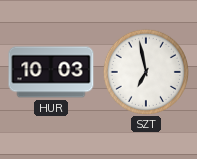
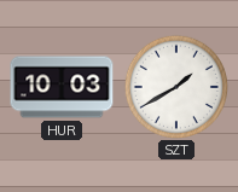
SZT: 6:58 -> 1:40
